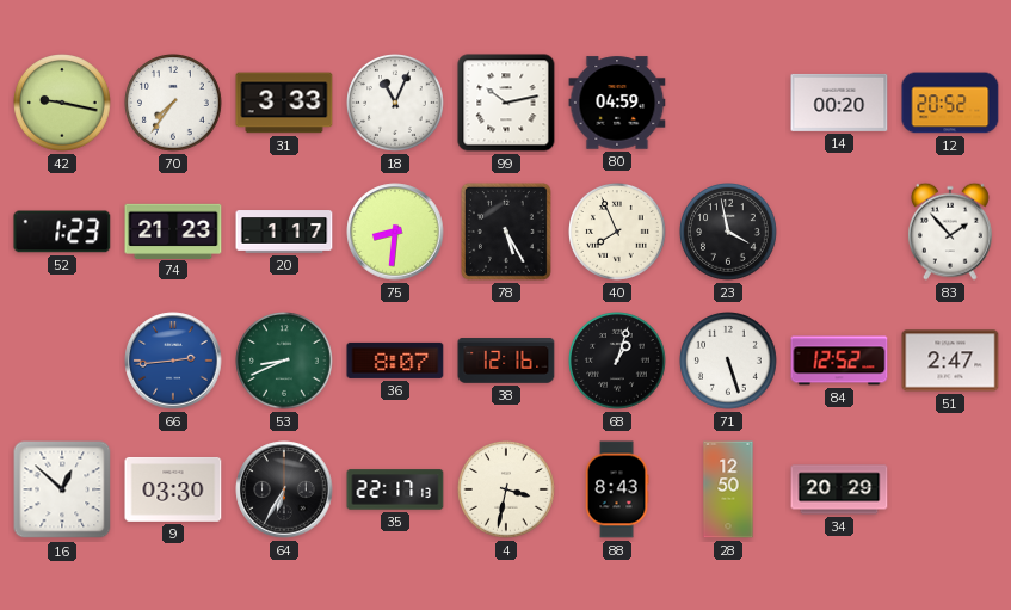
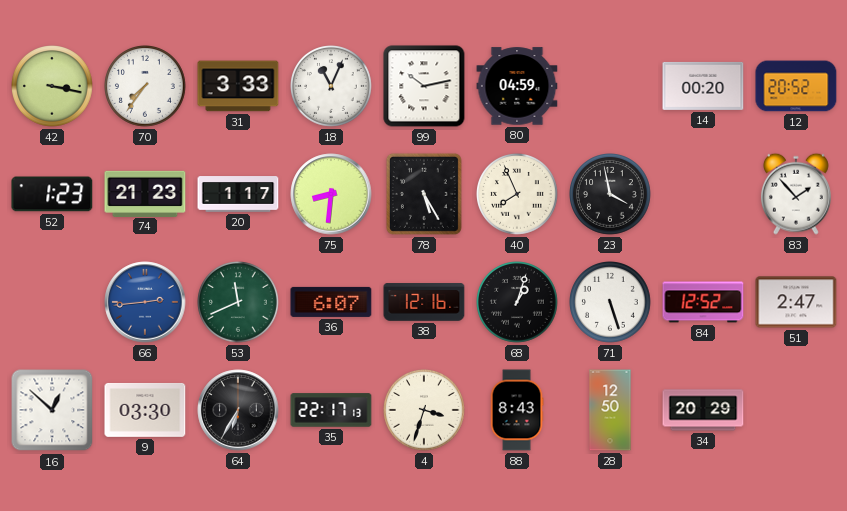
42: 9:17 -> 3:17
53: 8:41 -> 11:41
36: 8:07 -> 6:07
4: 3:32 -> 3:33
